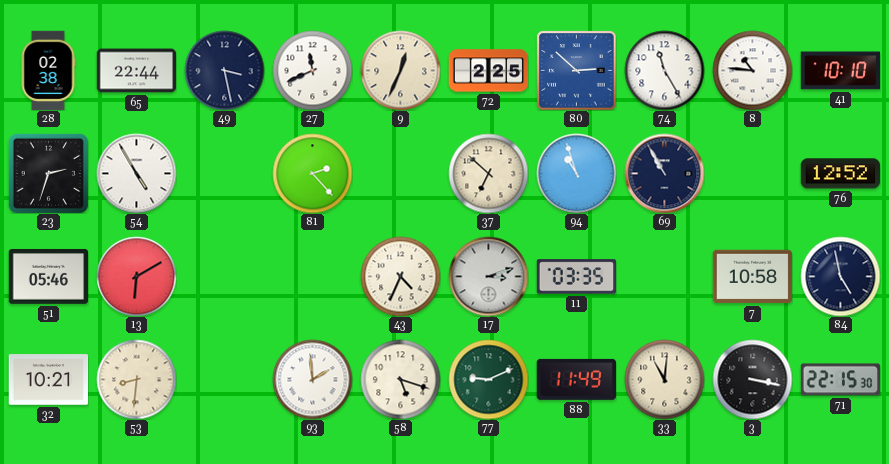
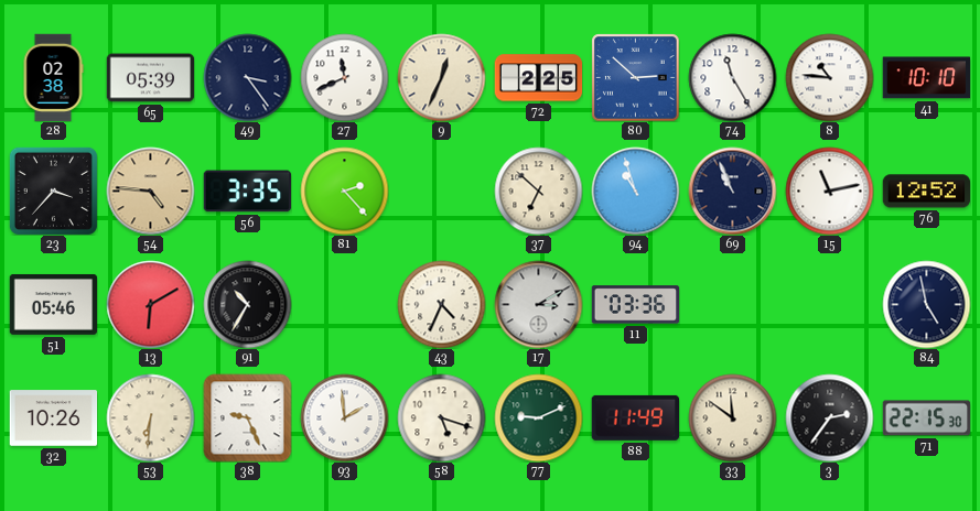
65: 22:44 -> 05:39
49: 3:28 -> 3:24
23: 2:33 -> 3:37
54: 4:55 -> 4:46
54 dial: white -> champagne
56: none -> 3:35
69: 10:55 -> 10:56
15: none -> 11:13
91: none -> 10:35
17: 3:12 -> 3:10
11: 03:35 -> 03:36
7: 10:58 -> none
32: 10:21 -> 10:26
53: 8:31 -> 6:31
38: none -> 9:26
33: 11:01 -> 11:51
3: 3:17 -> 2:36
